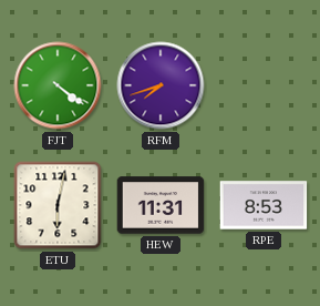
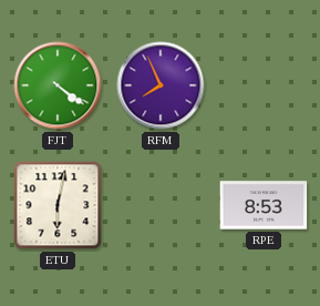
RFM: 7:42 -> 7:56
HEW: 11:31 -> none
